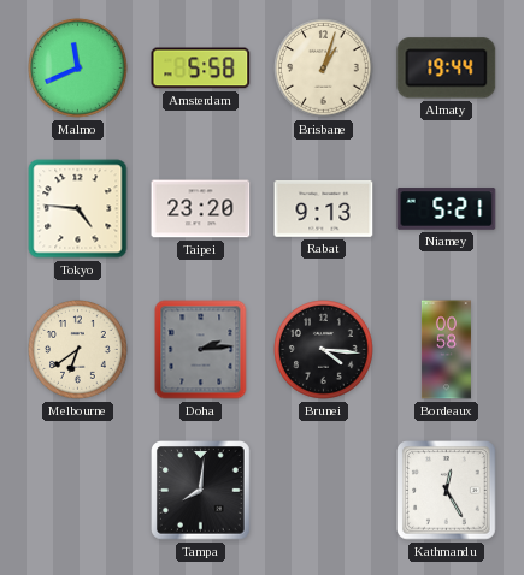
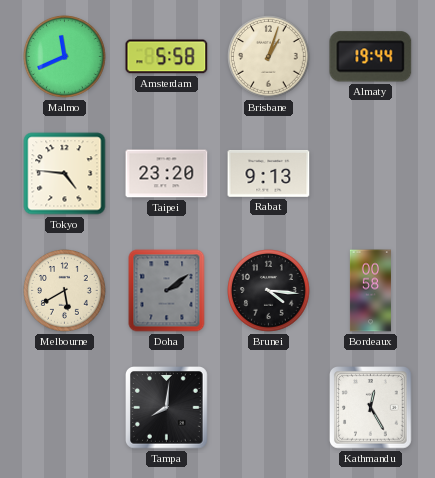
Niamey: 5:21 -> none
Melbourne: 6:39 -> 5:40
Doha: 2:14 -> 2:09
